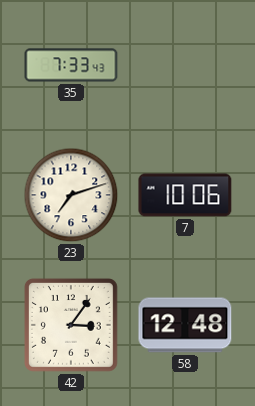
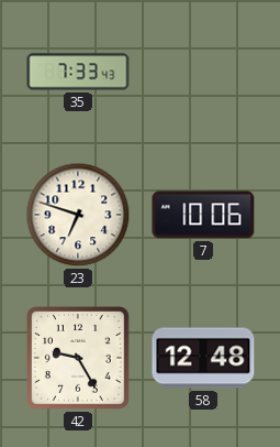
23: 7:12 -> 6:48
42: 3:06 -> 9:25
